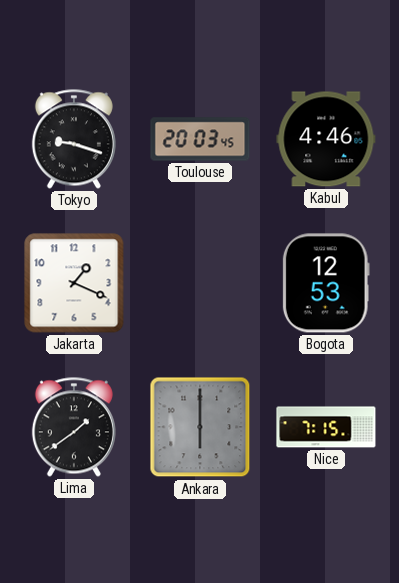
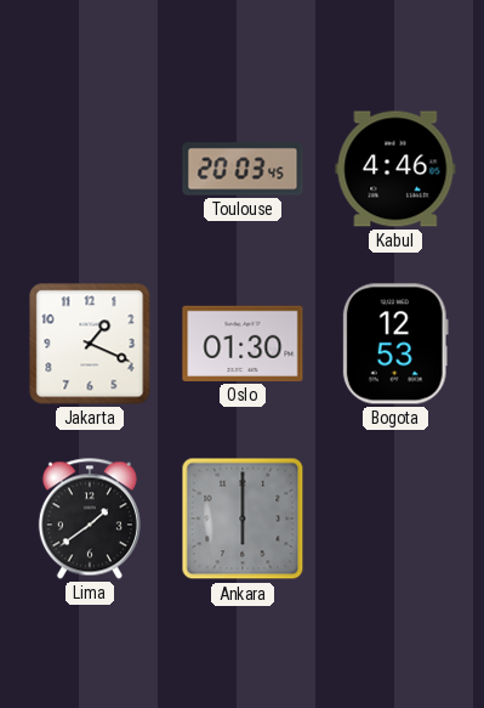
Tokyo: 9:18 -> none
Oslo: none -> 01:30
Nice: 7:15 -> none
